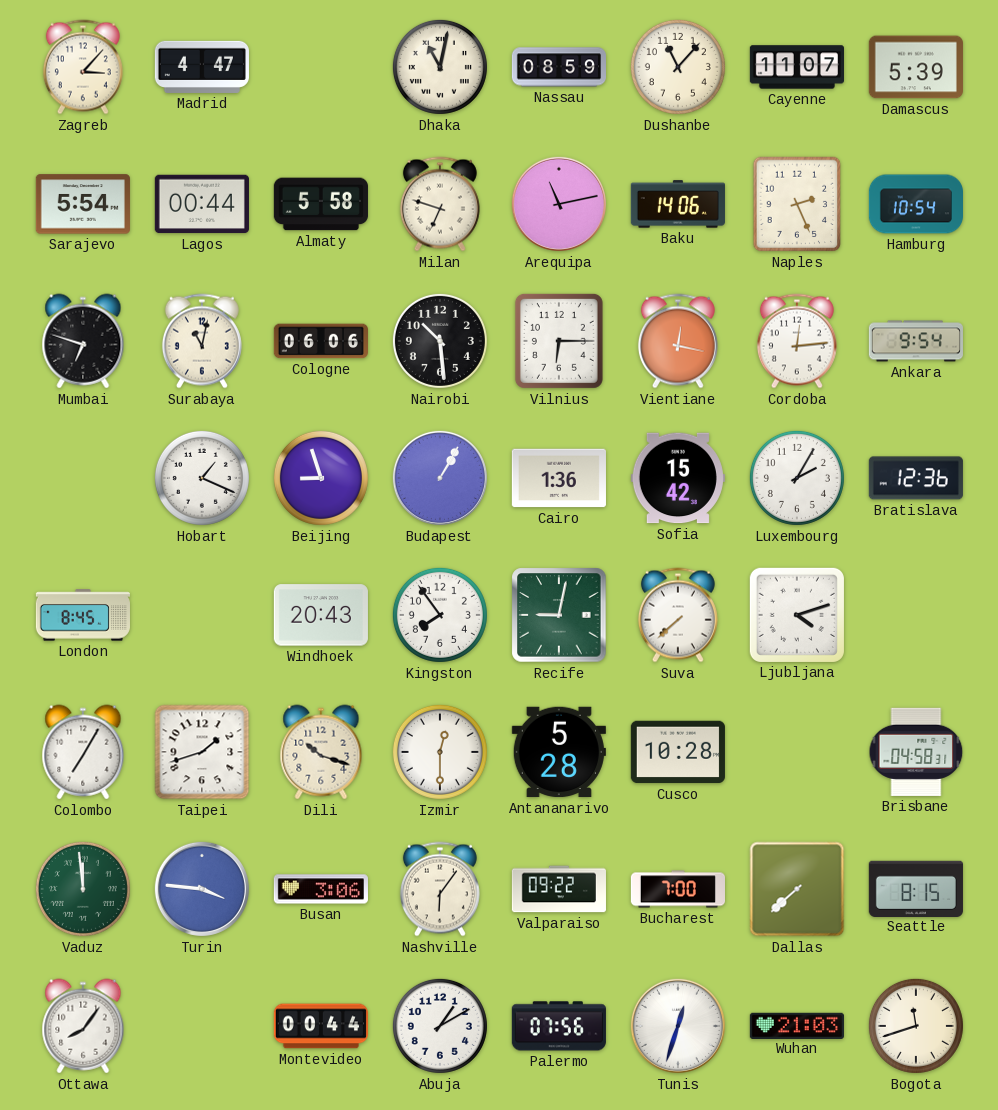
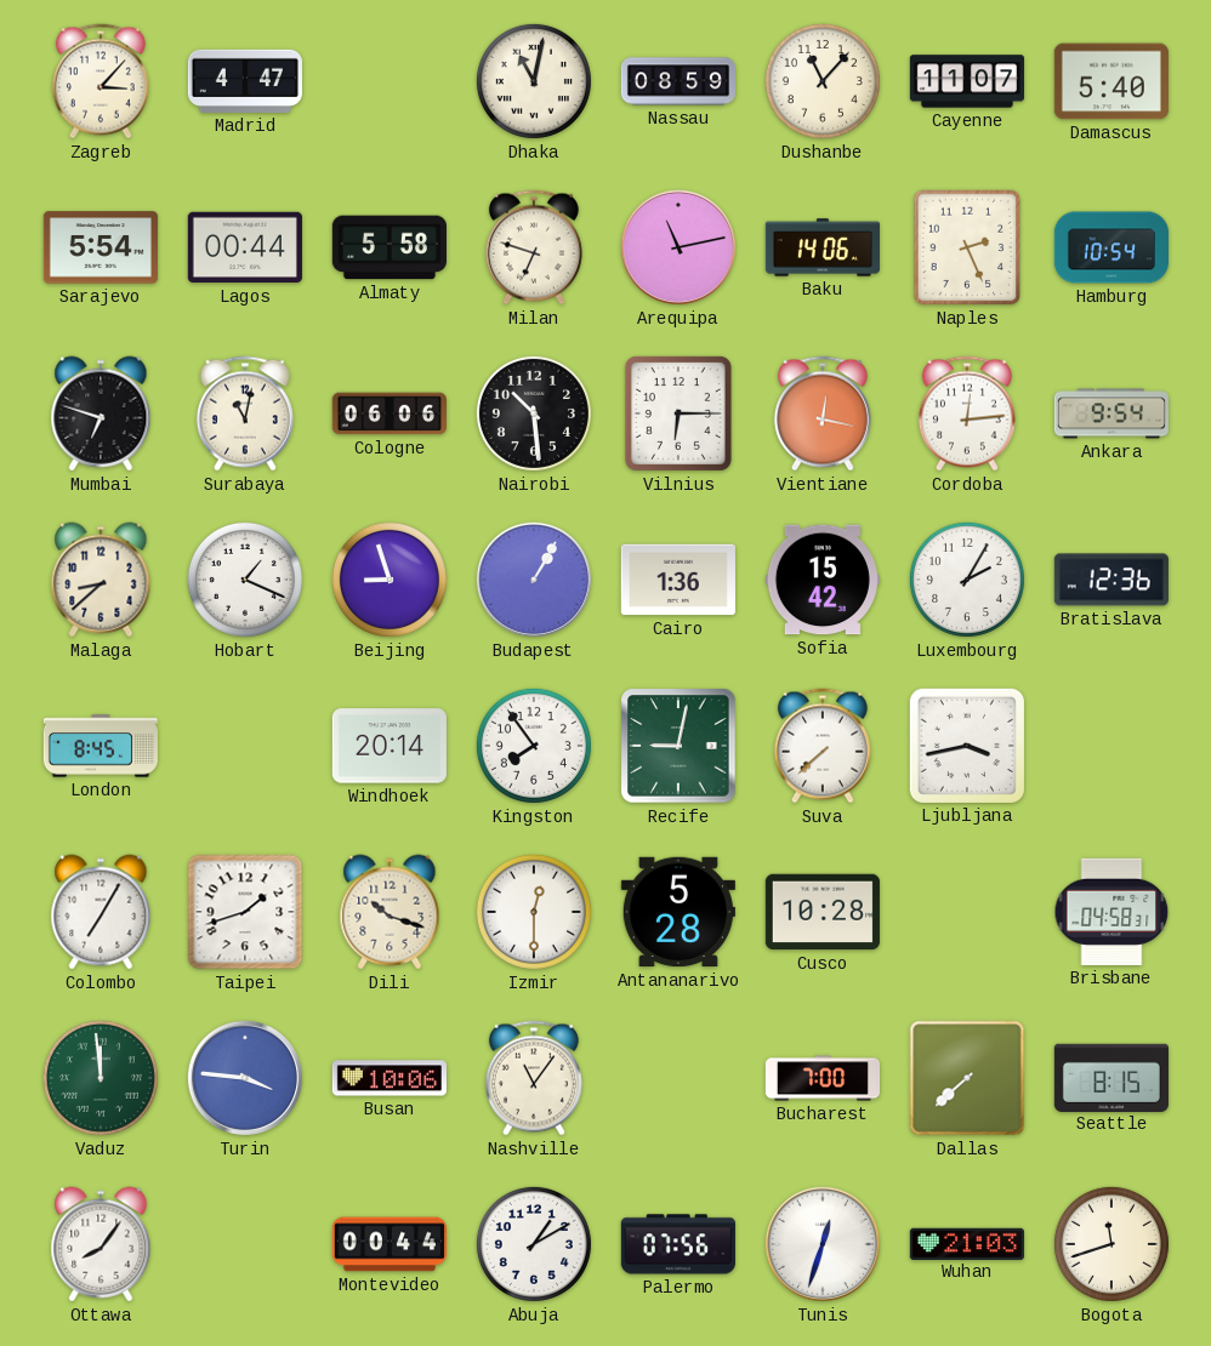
Damascus: 5:39 -> 5:40
Malaga: none -> 8:38
Windhoek: 20:43 -> 20:14
Ljubljana: 4:12 -> 3:43
Busan: 3:06 -> 10:06
Nashville: 6:06 -> 11:06
Valparaiso: 09:22 -> none
